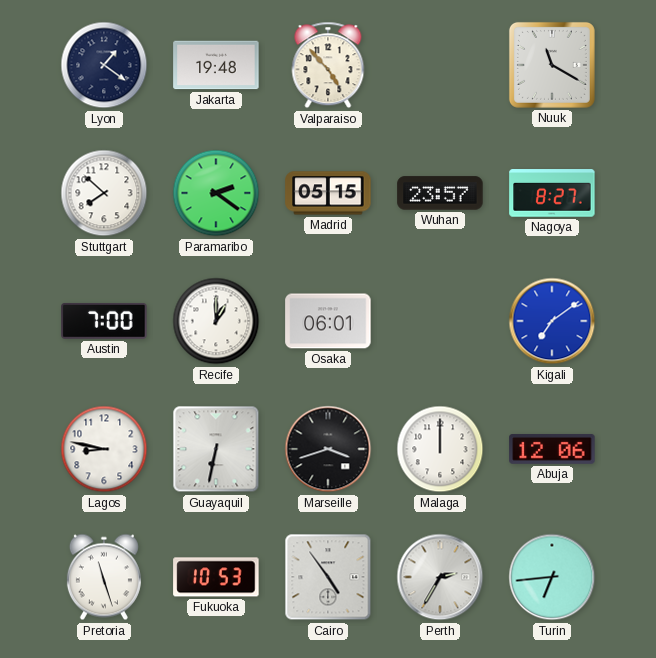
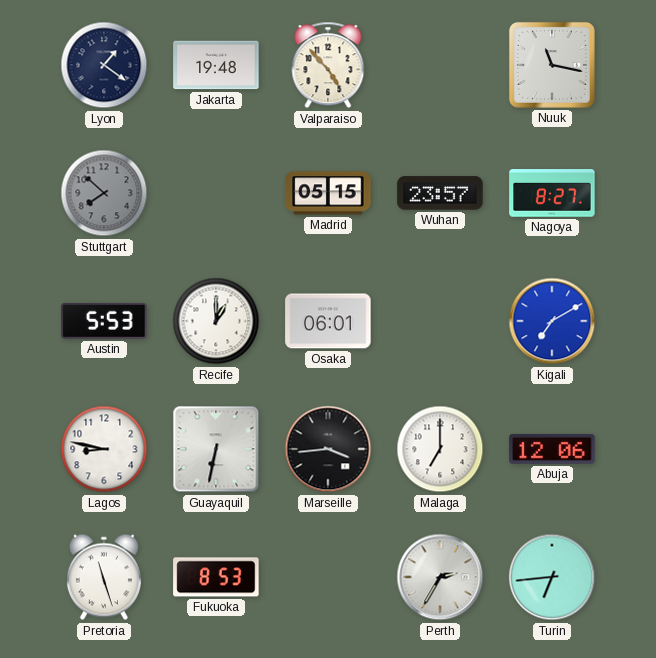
Nuuk: 11:20 -> 11:17
Stuttgart dial: white -> grey
Paramaribo: 2:21 -> none
Austin: 7:00 -> 5:53
Kigali: 7:09 -> 7:10
Marseille: 3:42 -> 3:44
Malaga: 12:00 -> 7:00
Fukuoka: 10:53 -> 8:53
Cairo: 4:54 -> none
